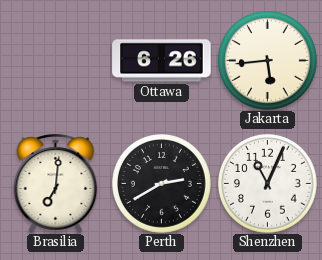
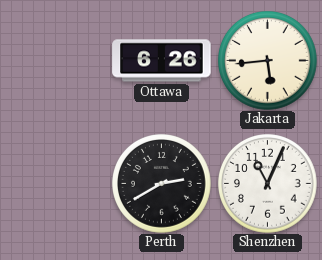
Brasilia: 7:01 -> none
